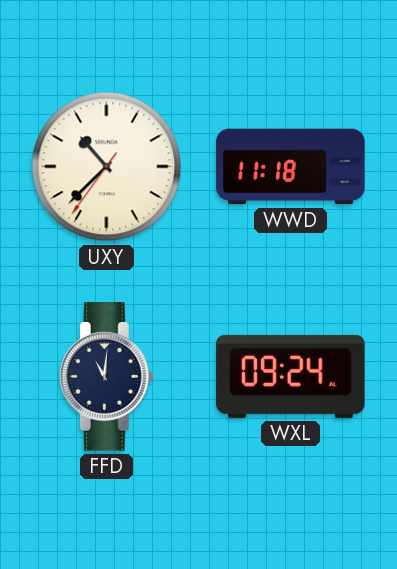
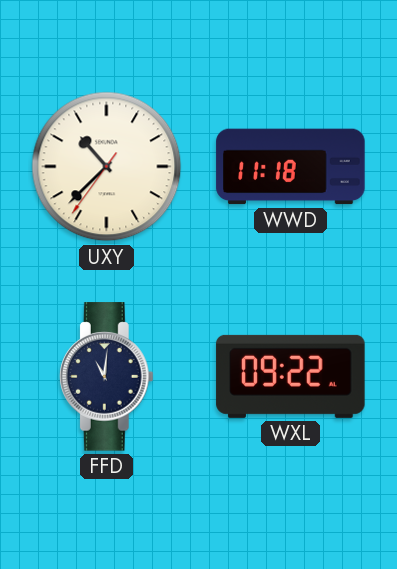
WXL: 09:24 -> 09:22
